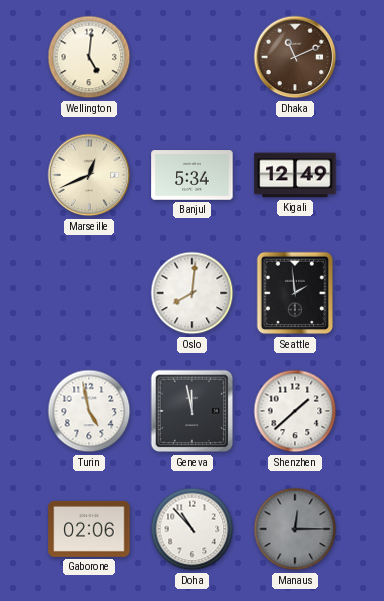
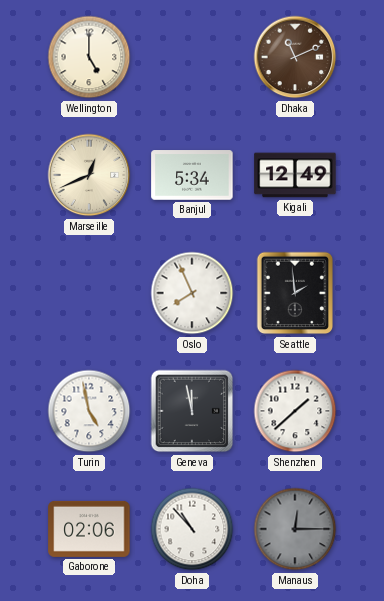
Wellington: 5:01 -> 5:00
Oslo: 8:01 -> 7:56
